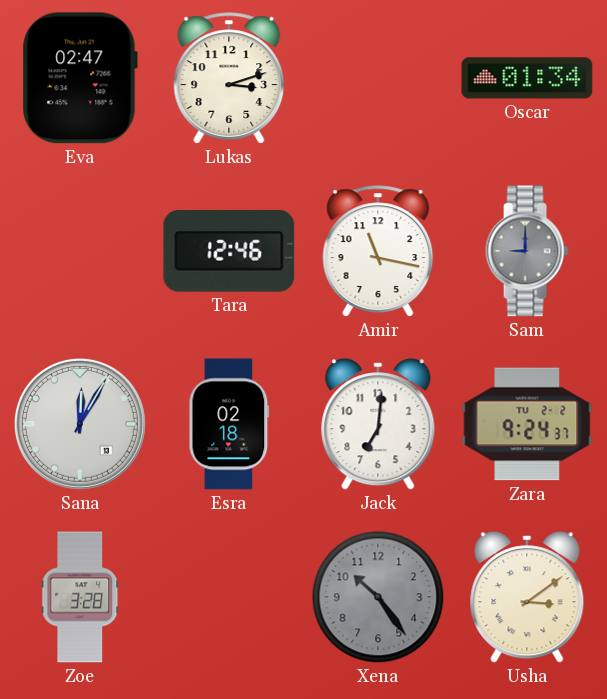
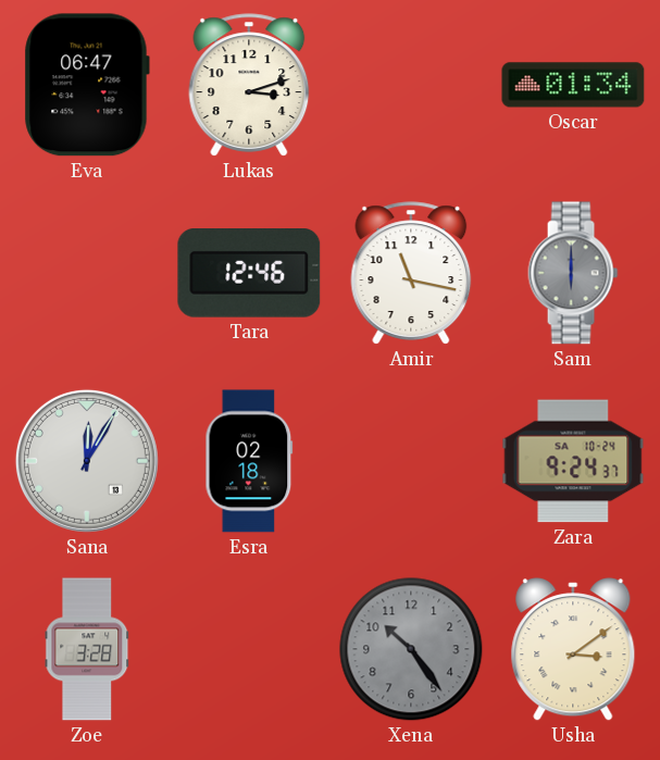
Eva: 02:47 -> 06:47
Sam: 9:00 -> 6:00
Jack: 7:01 -> none
Zara date: TU 2-2 -> SA 10-24
